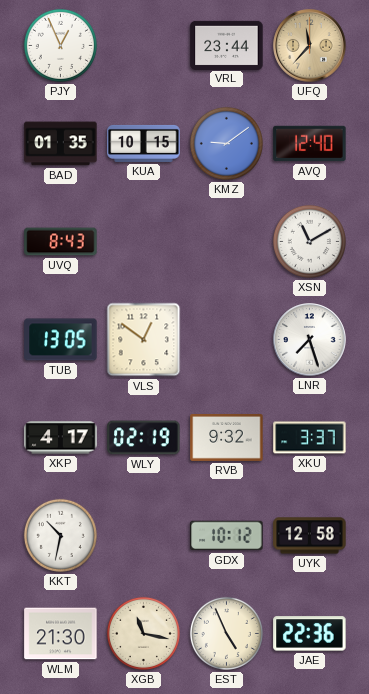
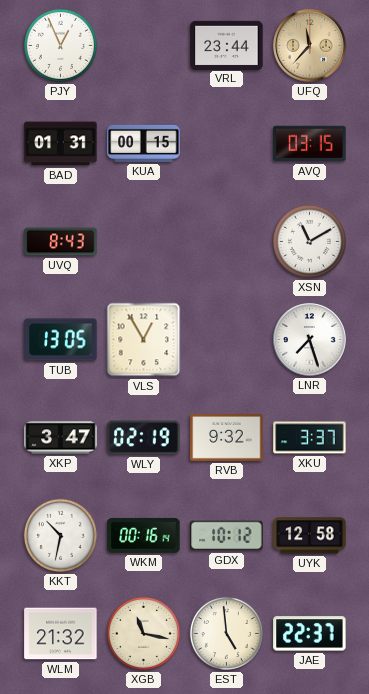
BAD: 01:35 -> 01:31
KUA: 10:15 -> 00:15
KMZ: 9:09 -> none
AVQ: 12:40 -> 03:15
VLS: 12:51 -> 12:55
XKP: 4:17 -> 3:47
WKM: none -> 00:16
WLM: 21:30 -> 21:32
EST: 4:56 -> 4:59
JAE: 22:36 -> 22:37
